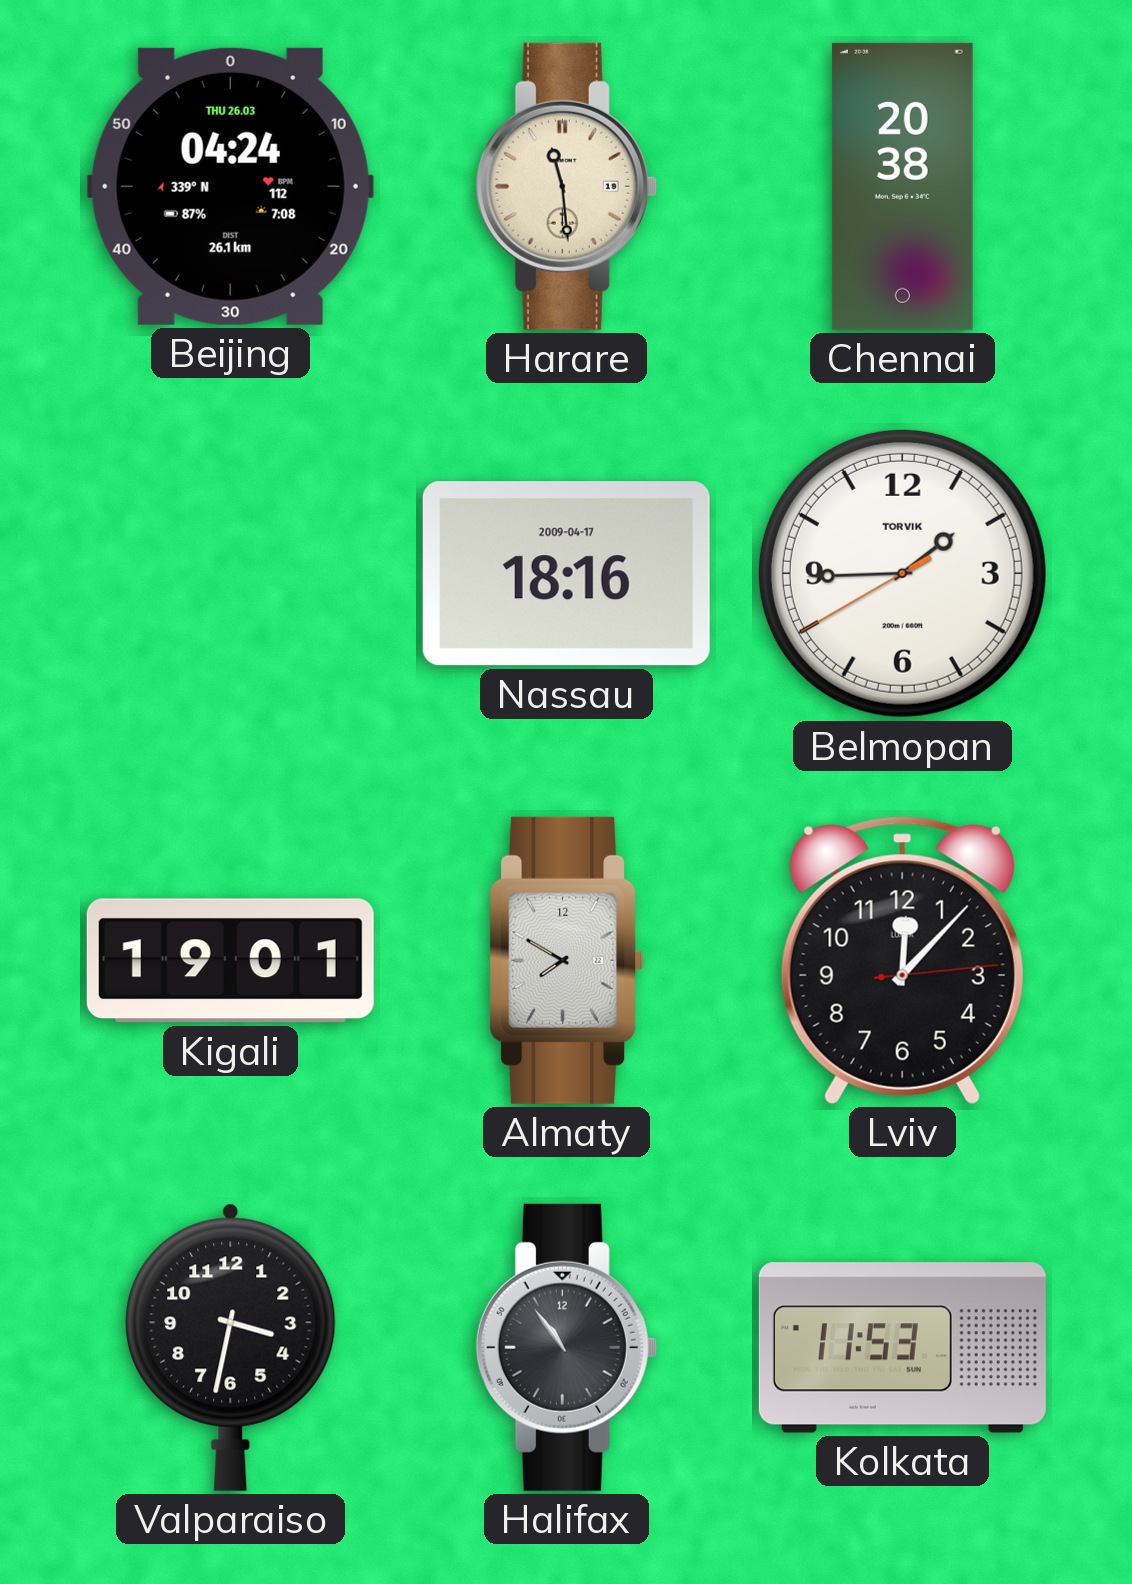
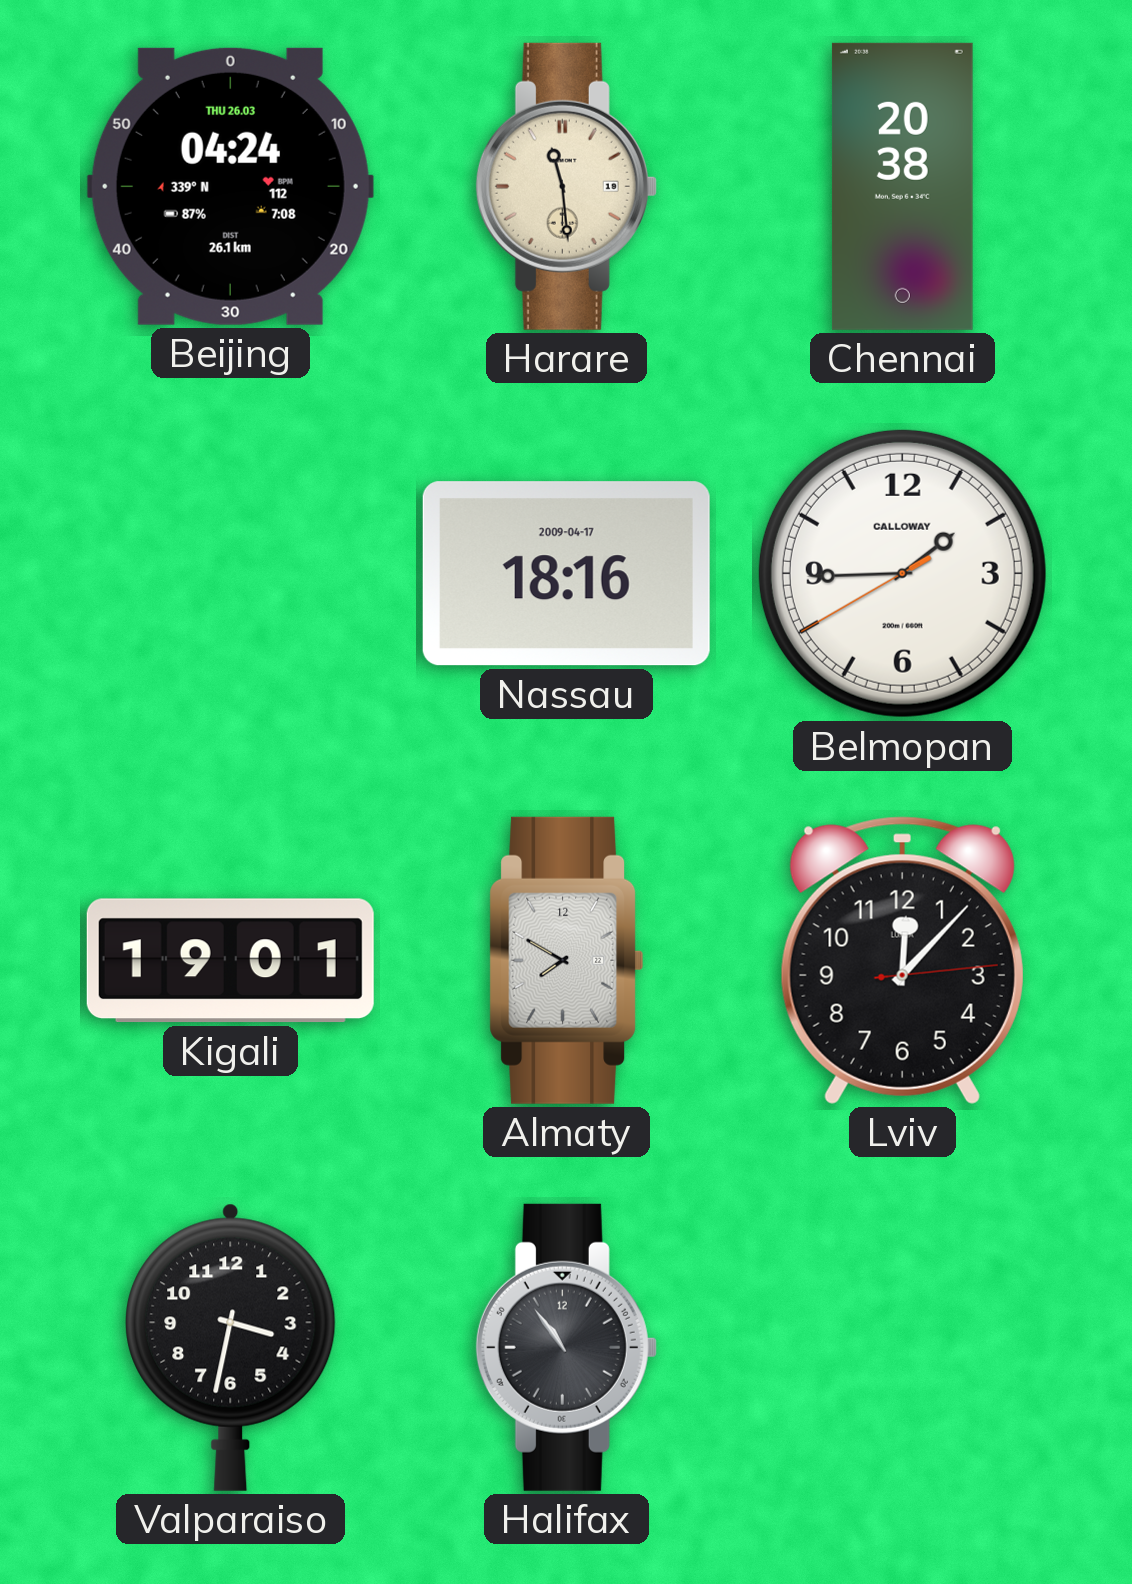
Belmopan brand: TORVIK -> CALLOWAY
Kolkata: 11:53 -> none
